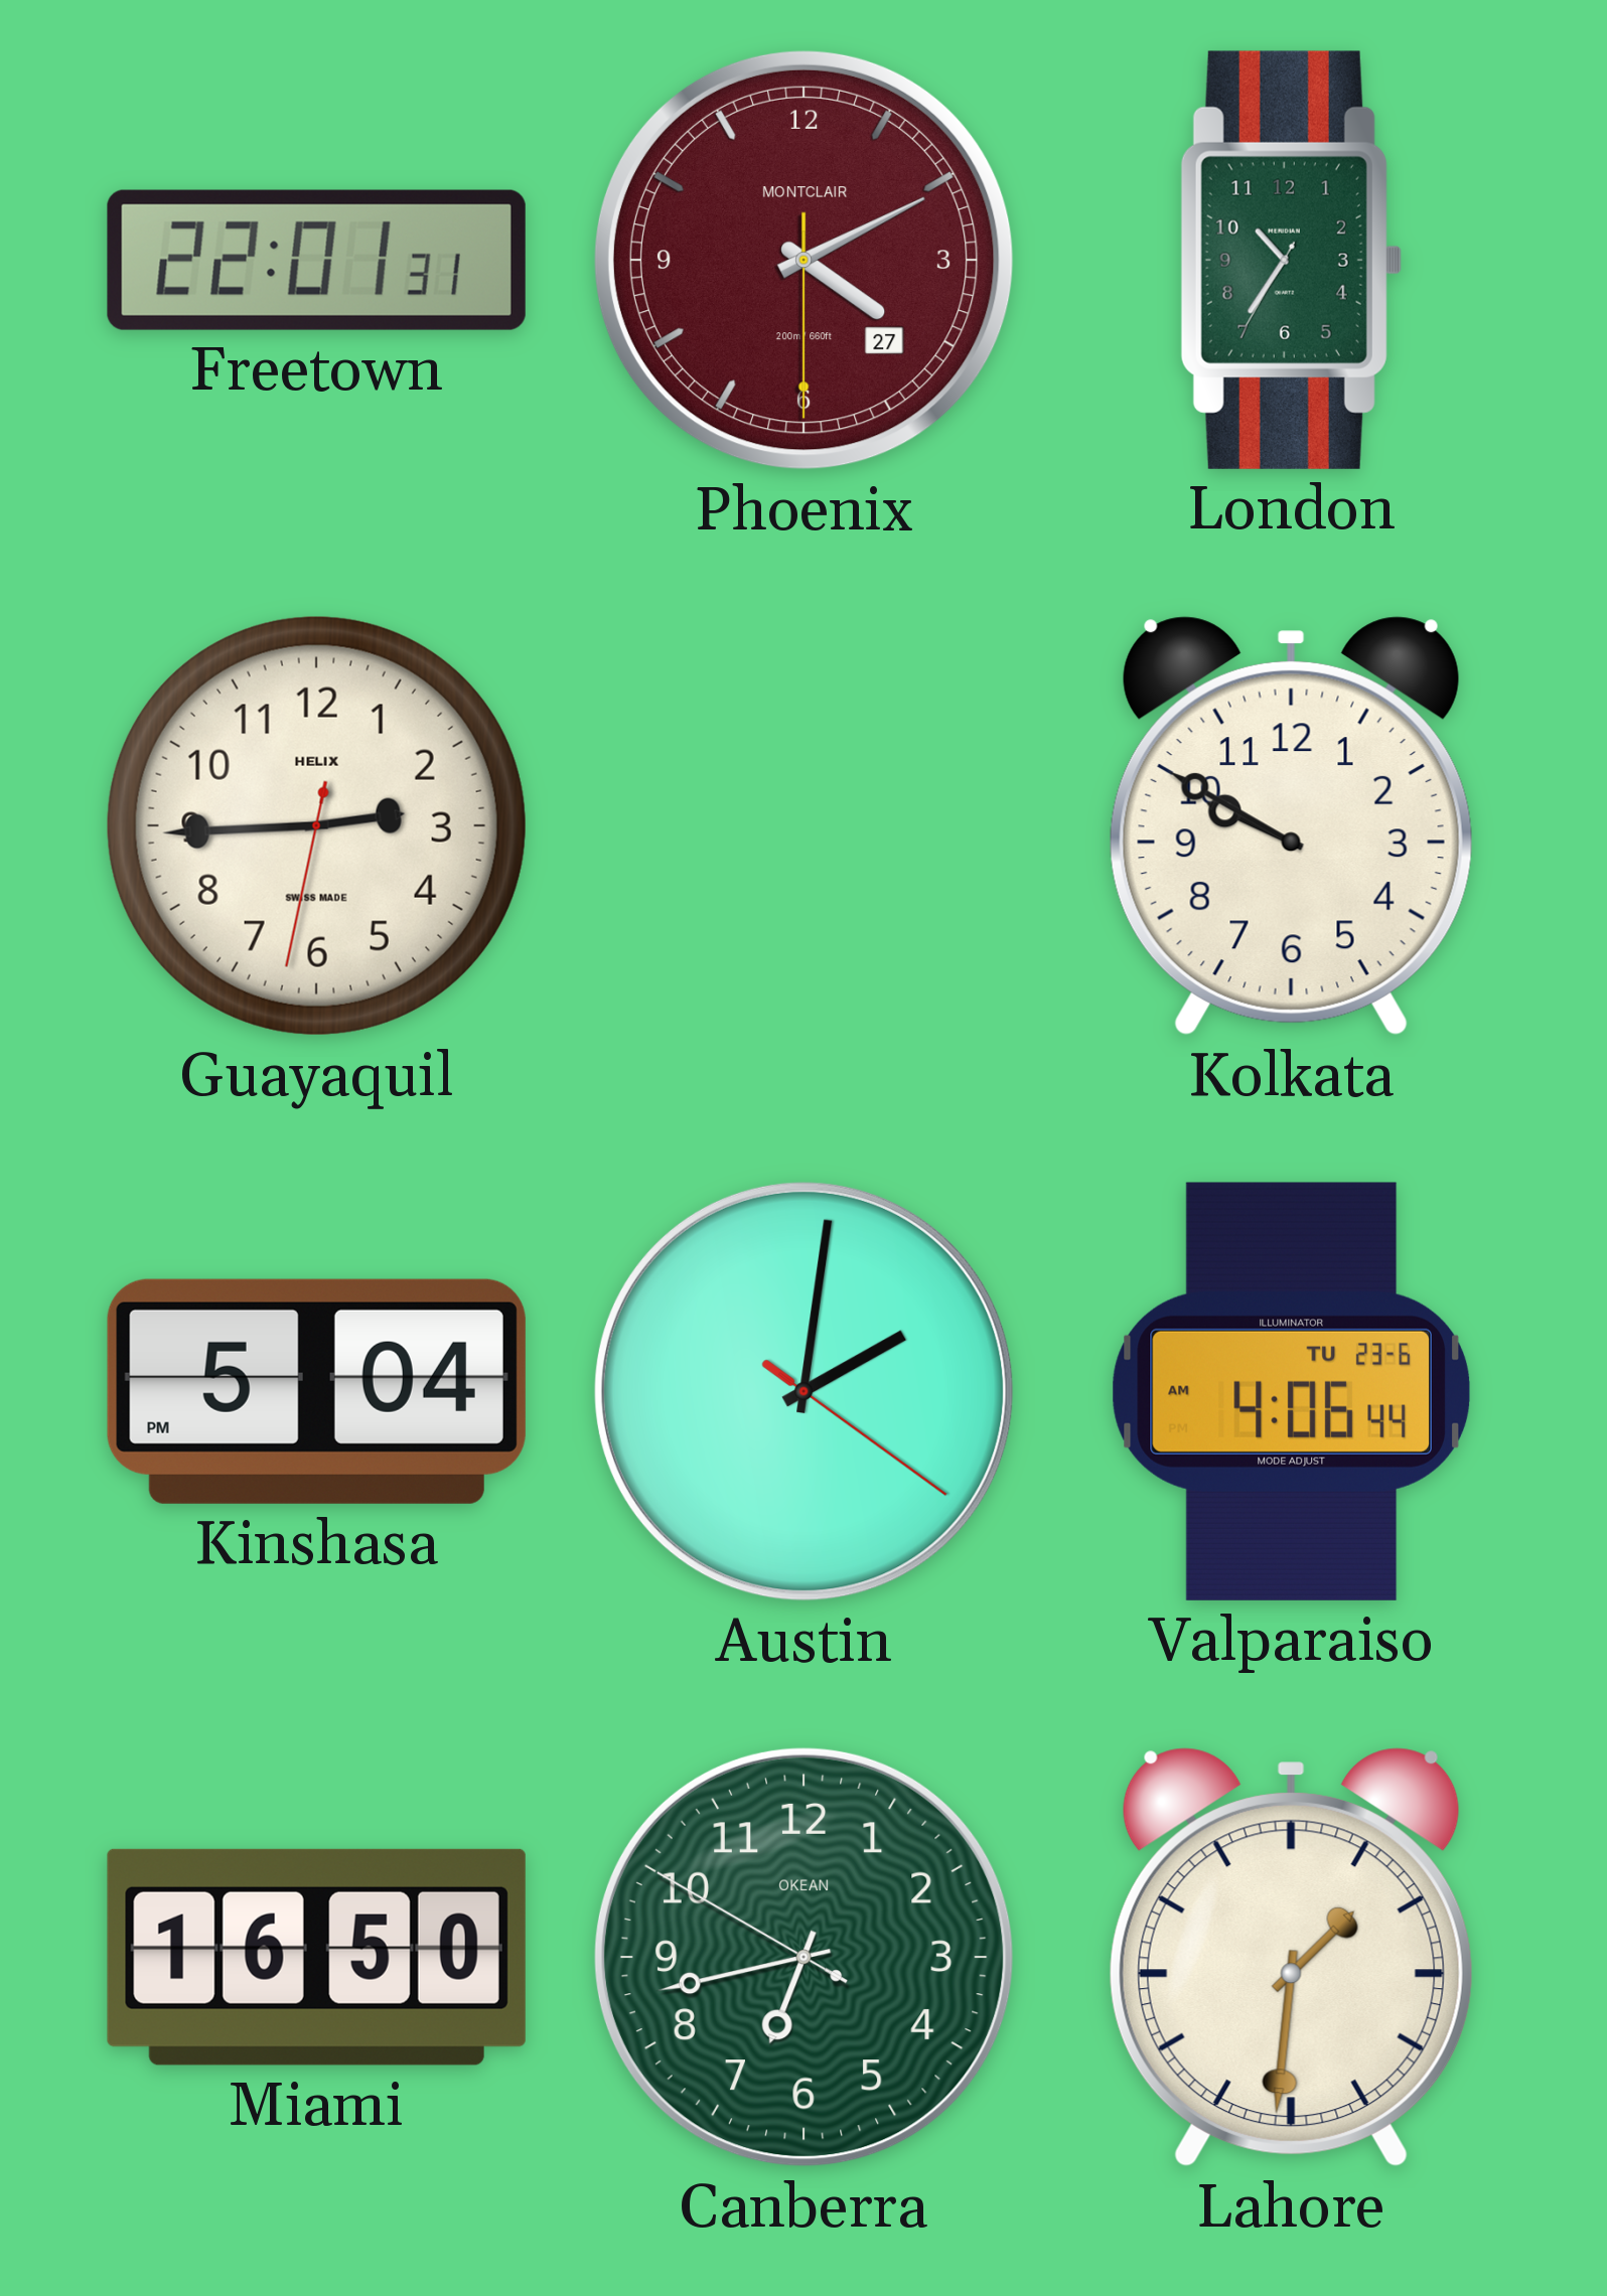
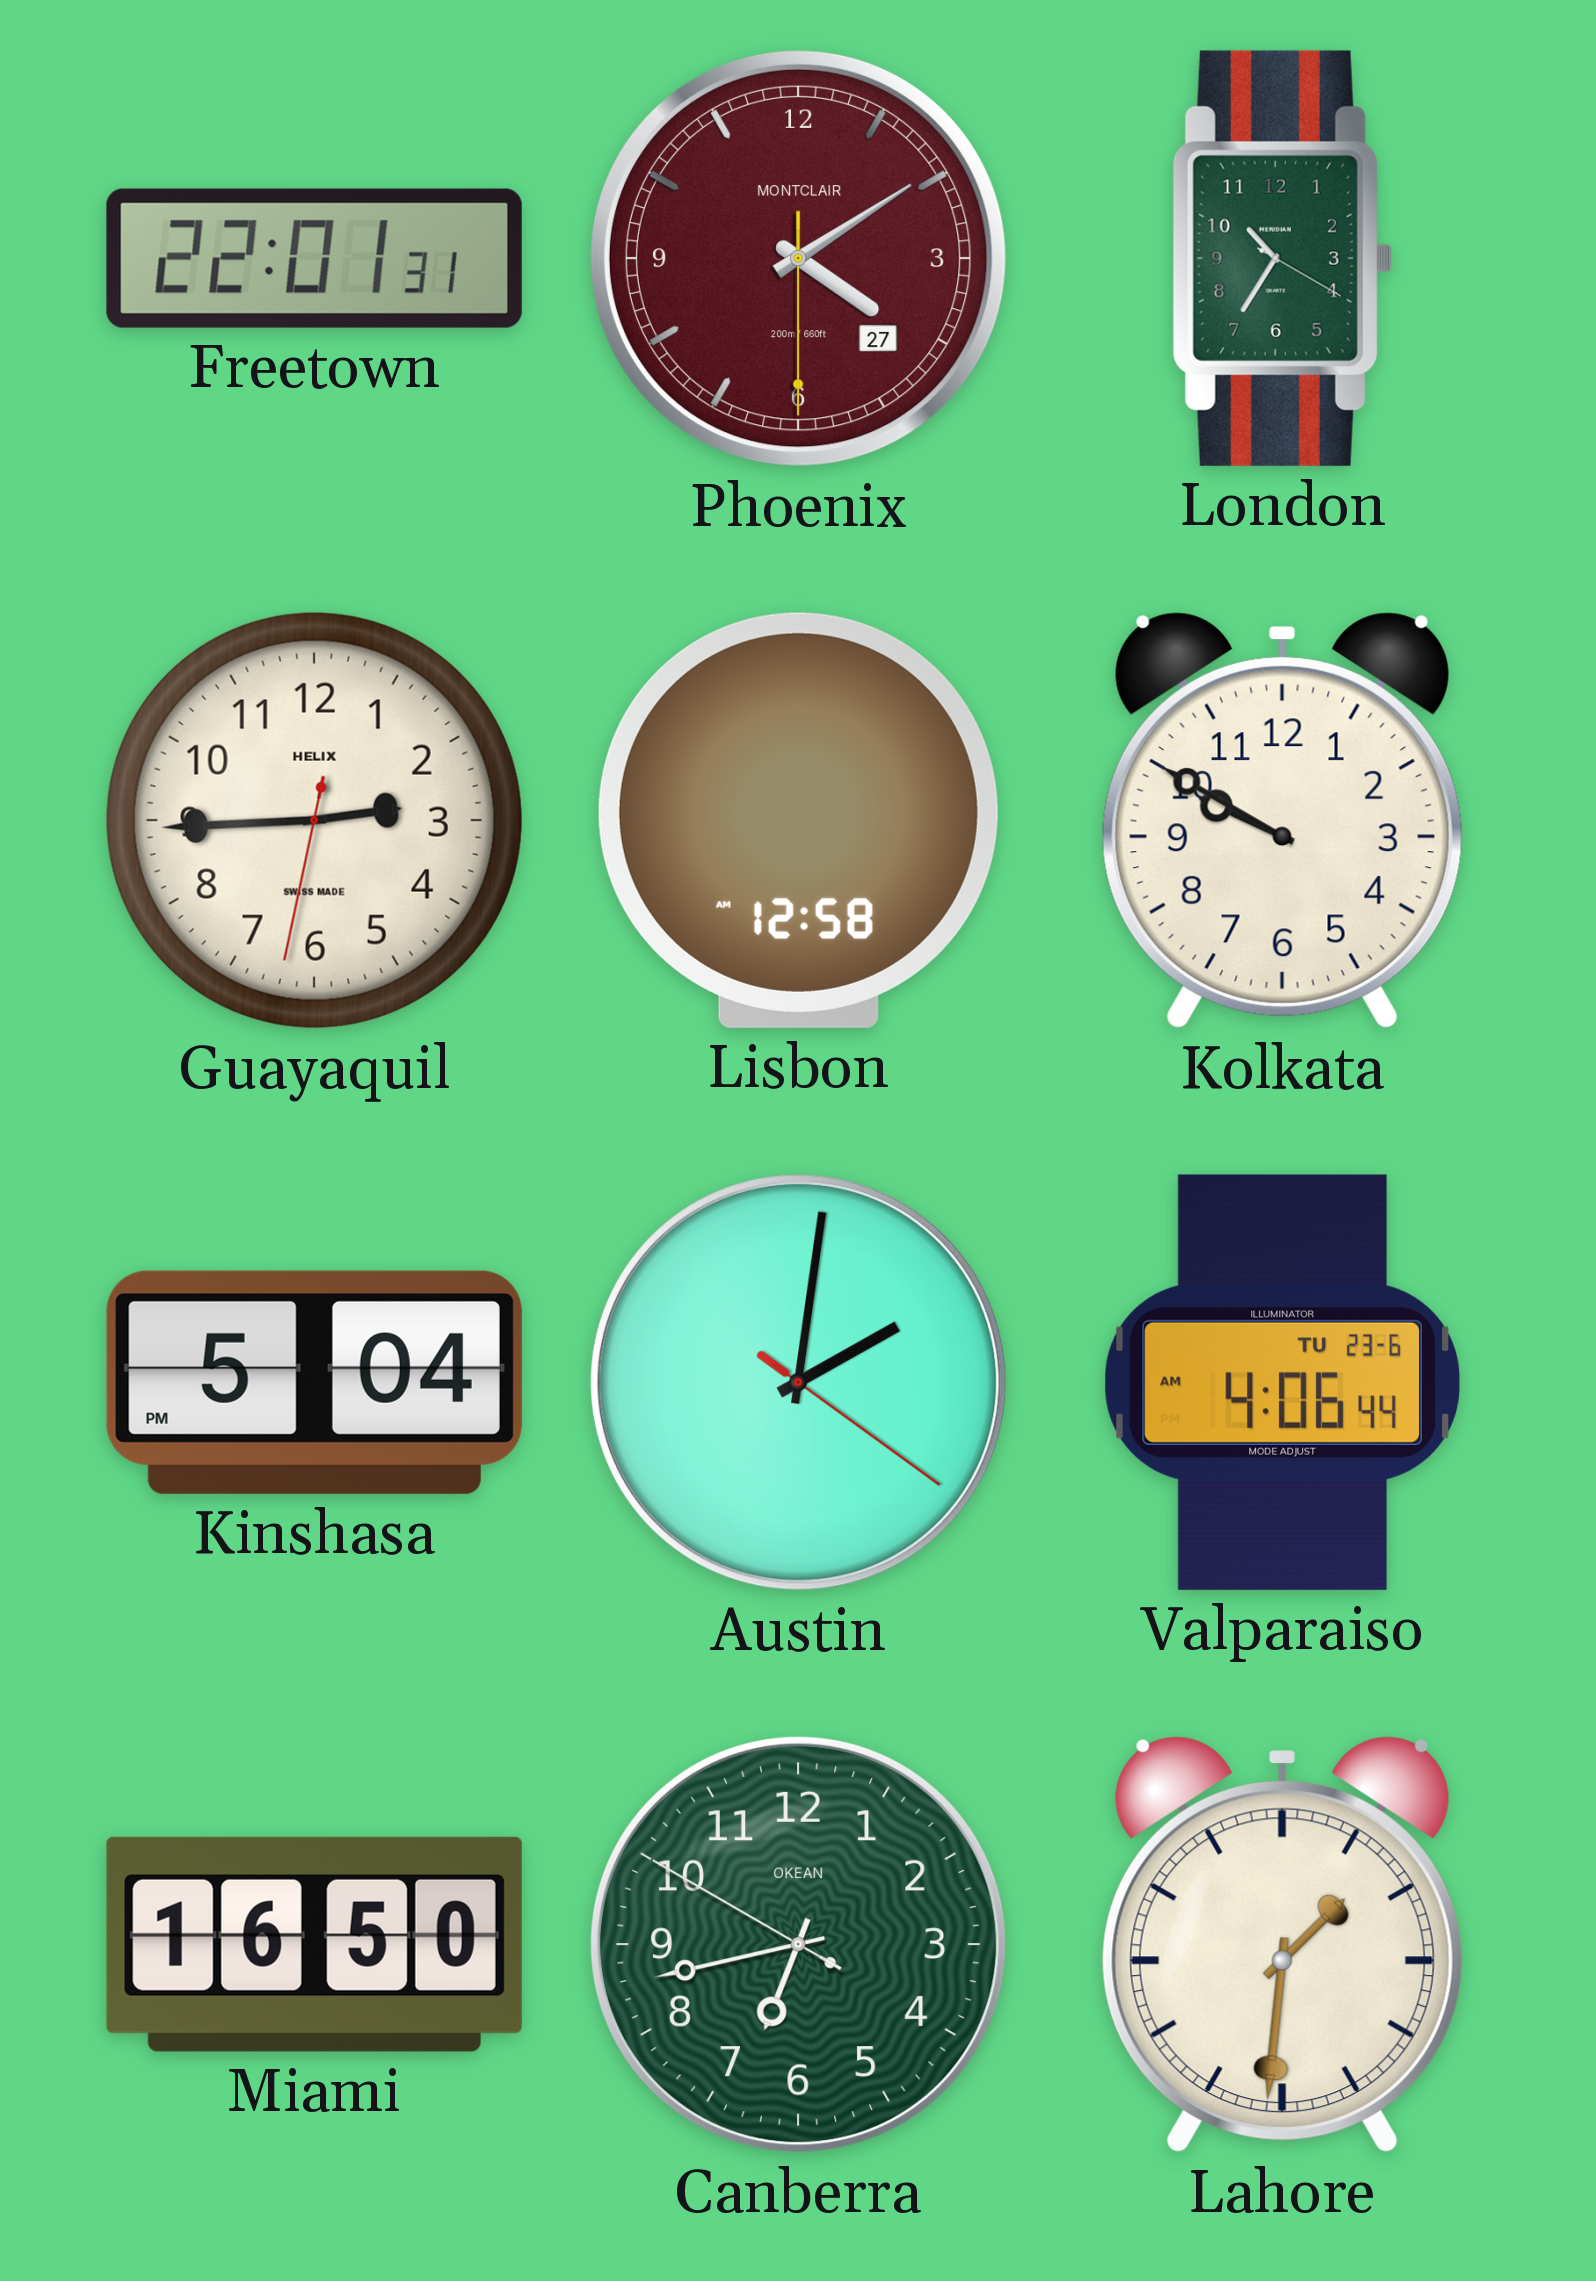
Phoenix: 4:10 -> 4:09
London: 10:35:35 -> 10:35:20
Lisbon: none -> 12:58
